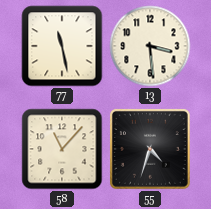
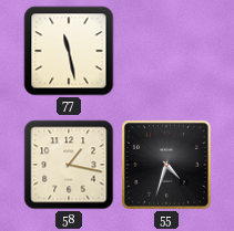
13: 3:29 -> none
58: 11:07 -> 1:17
